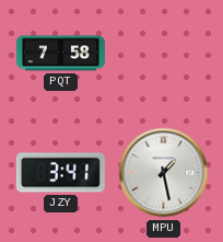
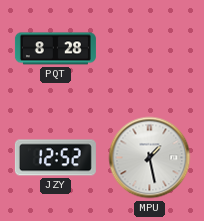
PQT: 7:58 -> 8:28
JZY: 3:41 -> 12:52
